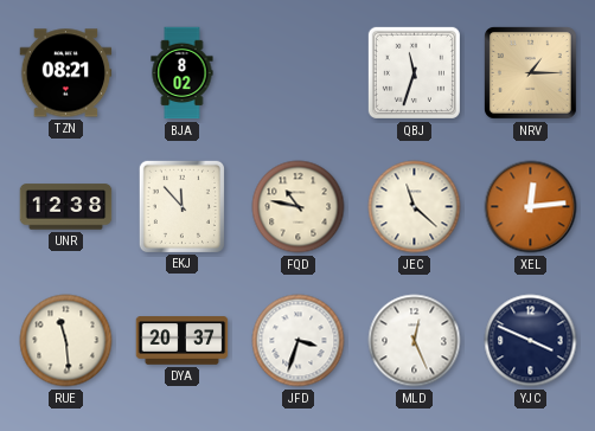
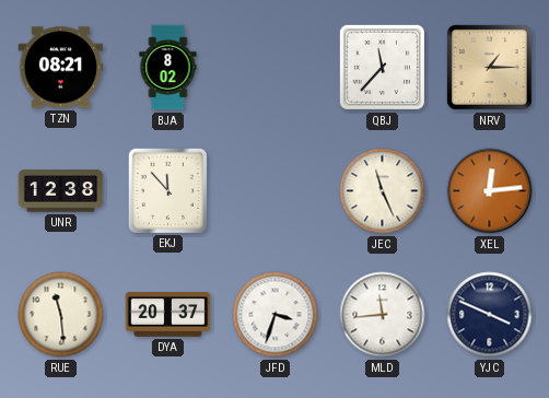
QBJ: 11:33 -> 11:37
FQD: 10:47 -> none
JEC: 11:22 -> 11:26
MLD: 12:26 -> 11:44
